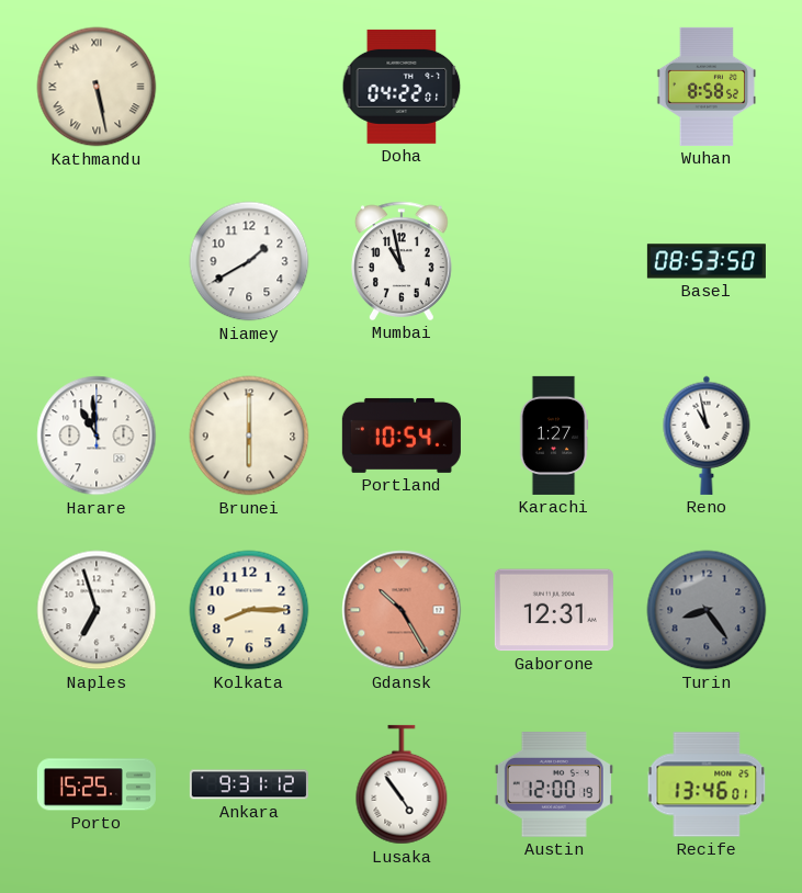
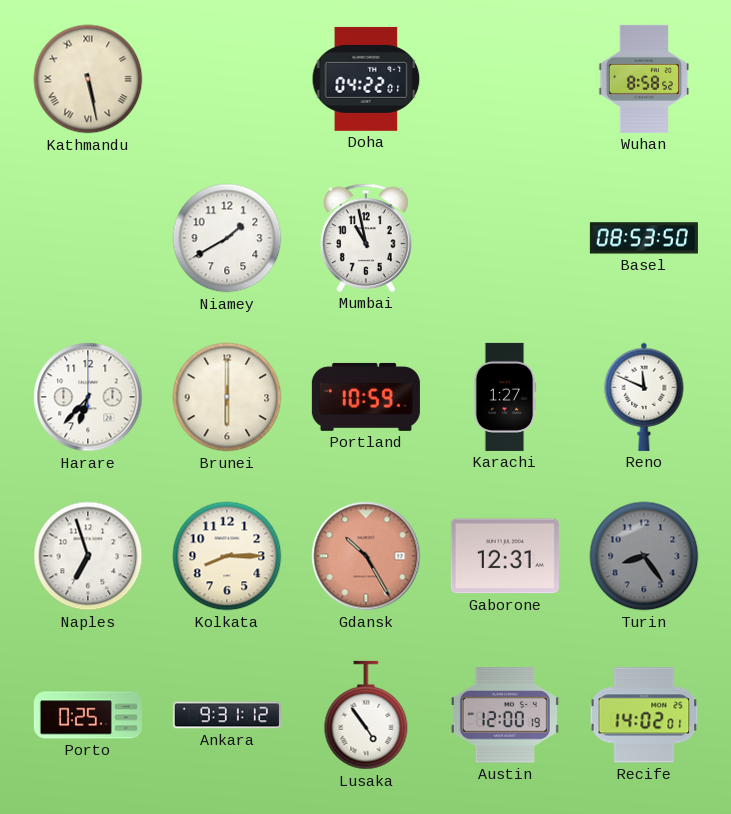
Harare: 10:59 -> 6:37
Portland: 10:54 -> 10:59
Reno: 10:58 -> 11:49
Porto: 15:25 -> 0:25
Recife: 13:46 -> 14:02
